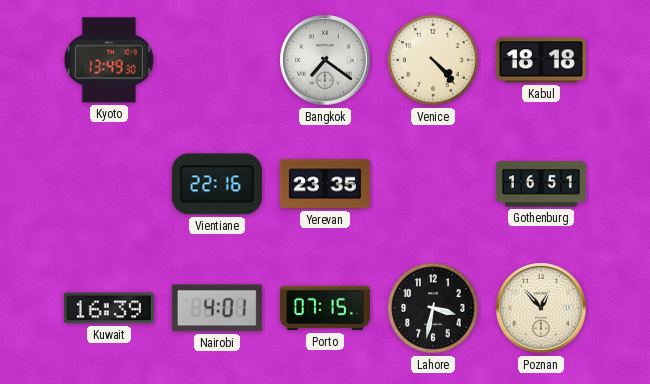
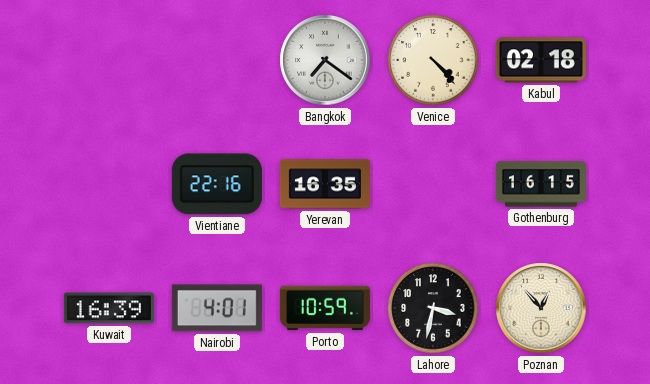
Kyoto: 13:49 -> none
Kabul: 18:18 -> 02:18
Yerevan: 23:35 -> 16:35
Gothenburg: 16:51 -> 16:15
Porto: 07:15 -> 10:59
